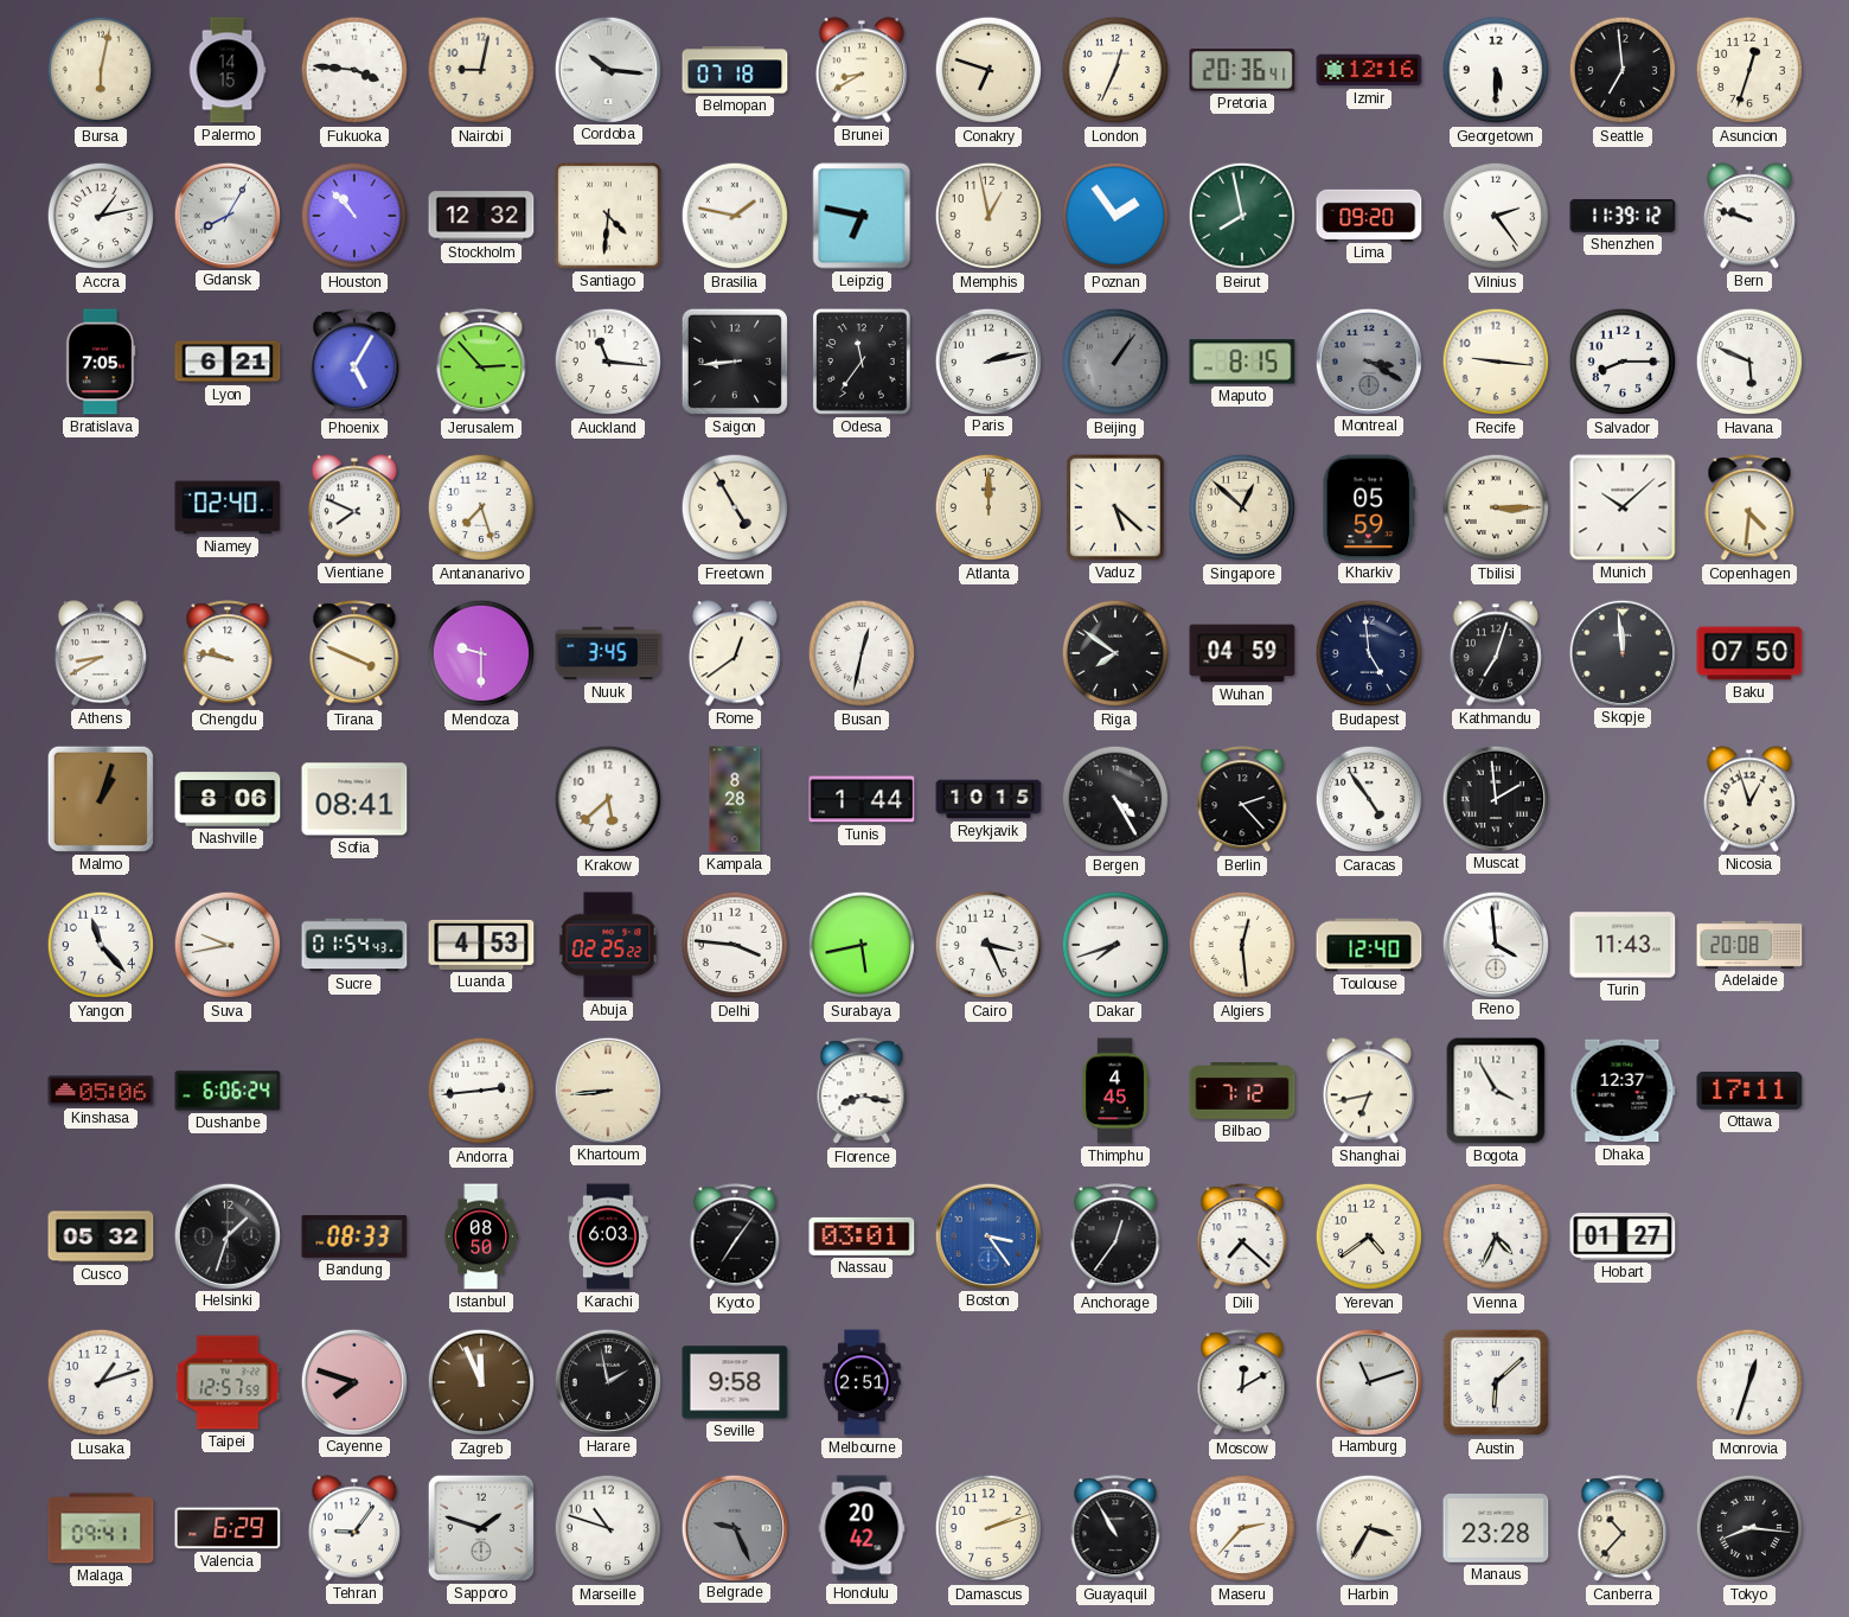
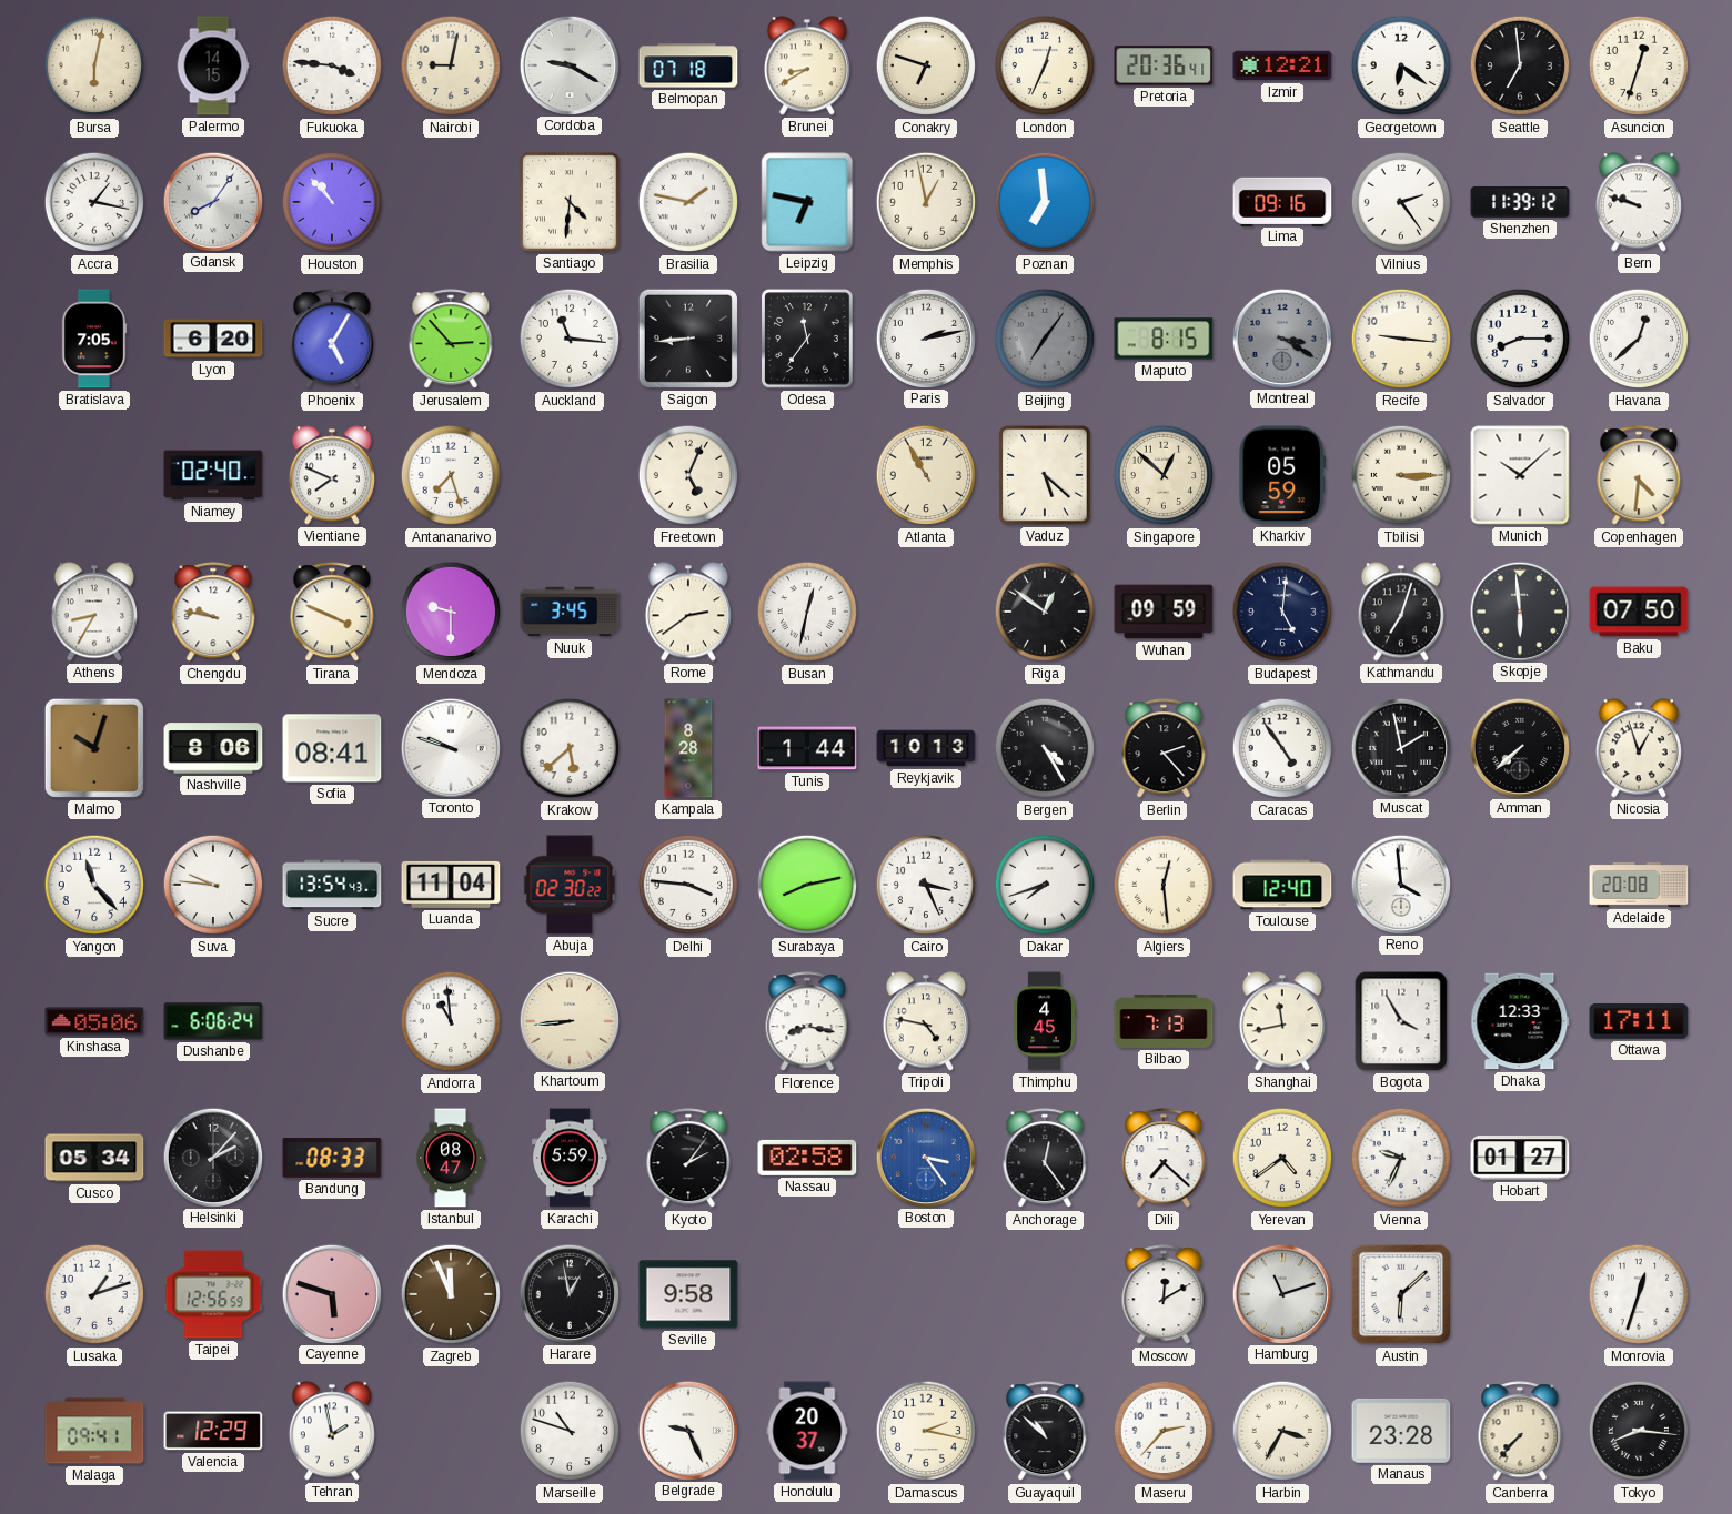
Cordoba: 10:16 -> 9:20
Izmir: 12:16 -> 12:21
Georgetown: 5:30 -> 6:21
Accra: 1:13 -> 1:17
Gdansk: 8:05 -> 8:06
Stockholm: 12:32 -> none
Poznan: 1:54 -> 6:59
Beirut: 7:58 -> none
Lima: 09:20 -> 09:16
Lyon: 6:21 -> 6:20
Beijing: 1:06 -> 7:06
Havana: 5:49 -> 12:38
Freetown: 4:55 -> 5:04
Atlanta: 12:00 -> 10:55
Athens: 8:40 -> 8:35
Rome: 12:39 -> 2:39
Riga: 7:51 -> 12:51
Wuhan: 04:59 -> 09:59
Budapest: 4:59 -> 5:01
Skopje: 11:59 -> 5:59
Malmo: 1:03 -> 10:03
Toronto: none -> 9:48
Reykjavik: 10:15 -> 10:13
Muscat: 1:59 -> 1:58
Amman: none -> 7:38
Suva: 9:43 -> 9:46
Sucre: 01:54 -> 13:54
Luanda: 4:53 -> 11:04
Abuja: 02:25 -> 02:30
Surabaya: 5:43 -> 8:13
Turin: 11:43 -> none
Andorra: 2:44 -> 10:59
Tripoli: none -> 4:47
Bilbao: 7:12 -> 7:13
Shanghai: 6:43 -> 11:43
Dhaka: 12:37 -> 12:33
Cusco: 05:32 -> 05:34
Helsinki: 1:33 -> 2:07
Istanbul: 08:50 -> 08:47
Karachi: 6:03 -> 5:59
Kyoto: 7:06 -> 2:06
Nassau: 03:01 -> 02:58
Anchorage: 12:36 -> 12:24
Vienna: 4:34 -> 9:34
Taipei: 12:57 -> 12:56
Cayenne: 7:48 -> 5:48
Harare: 1:58 -> 12:58
Melbourne: 2:51 -> none
Valencia: 6:29 -> 12:29
Tehran: 9:06 -> 1:58
Sapporo: 1:48 -> none
Belgrade dial: grey -> white
Honolulu: 20:42 -> 20:37
Damascus: 2:12 -> 2:17
Guayaquil: 10:55 -> 10:52
Canberra: 10:37 -> 7:37
